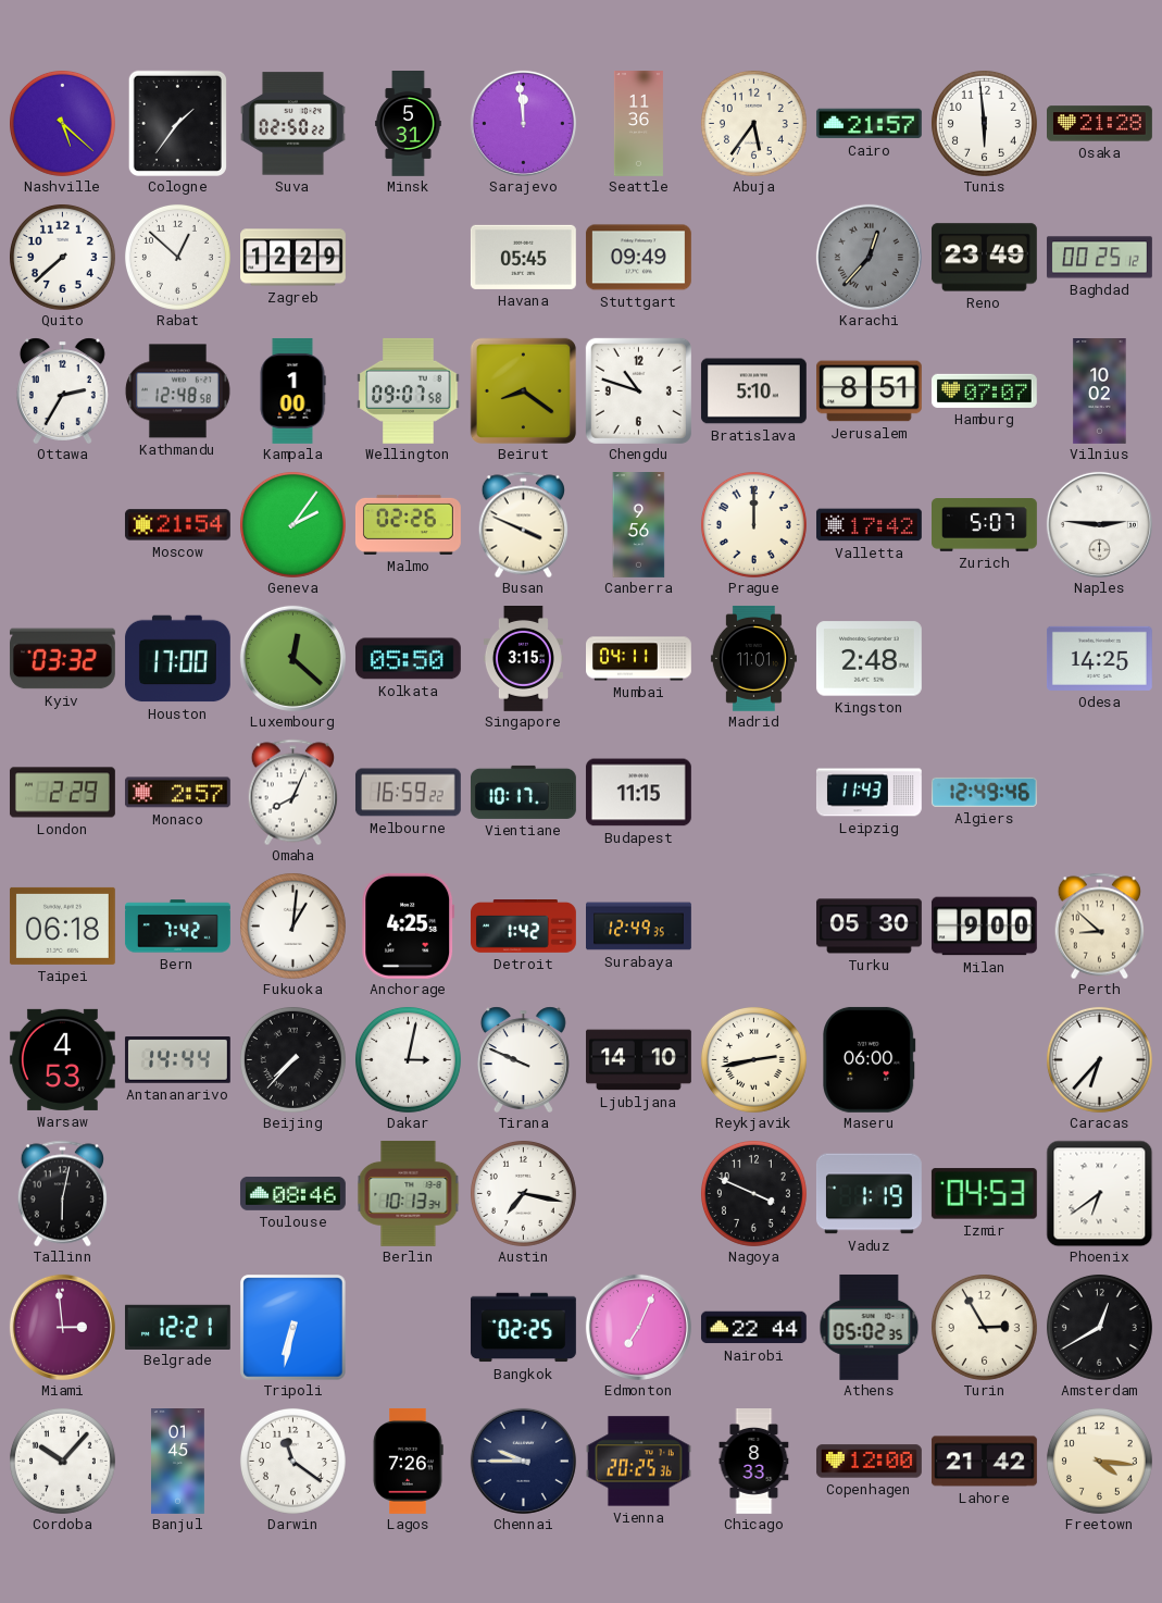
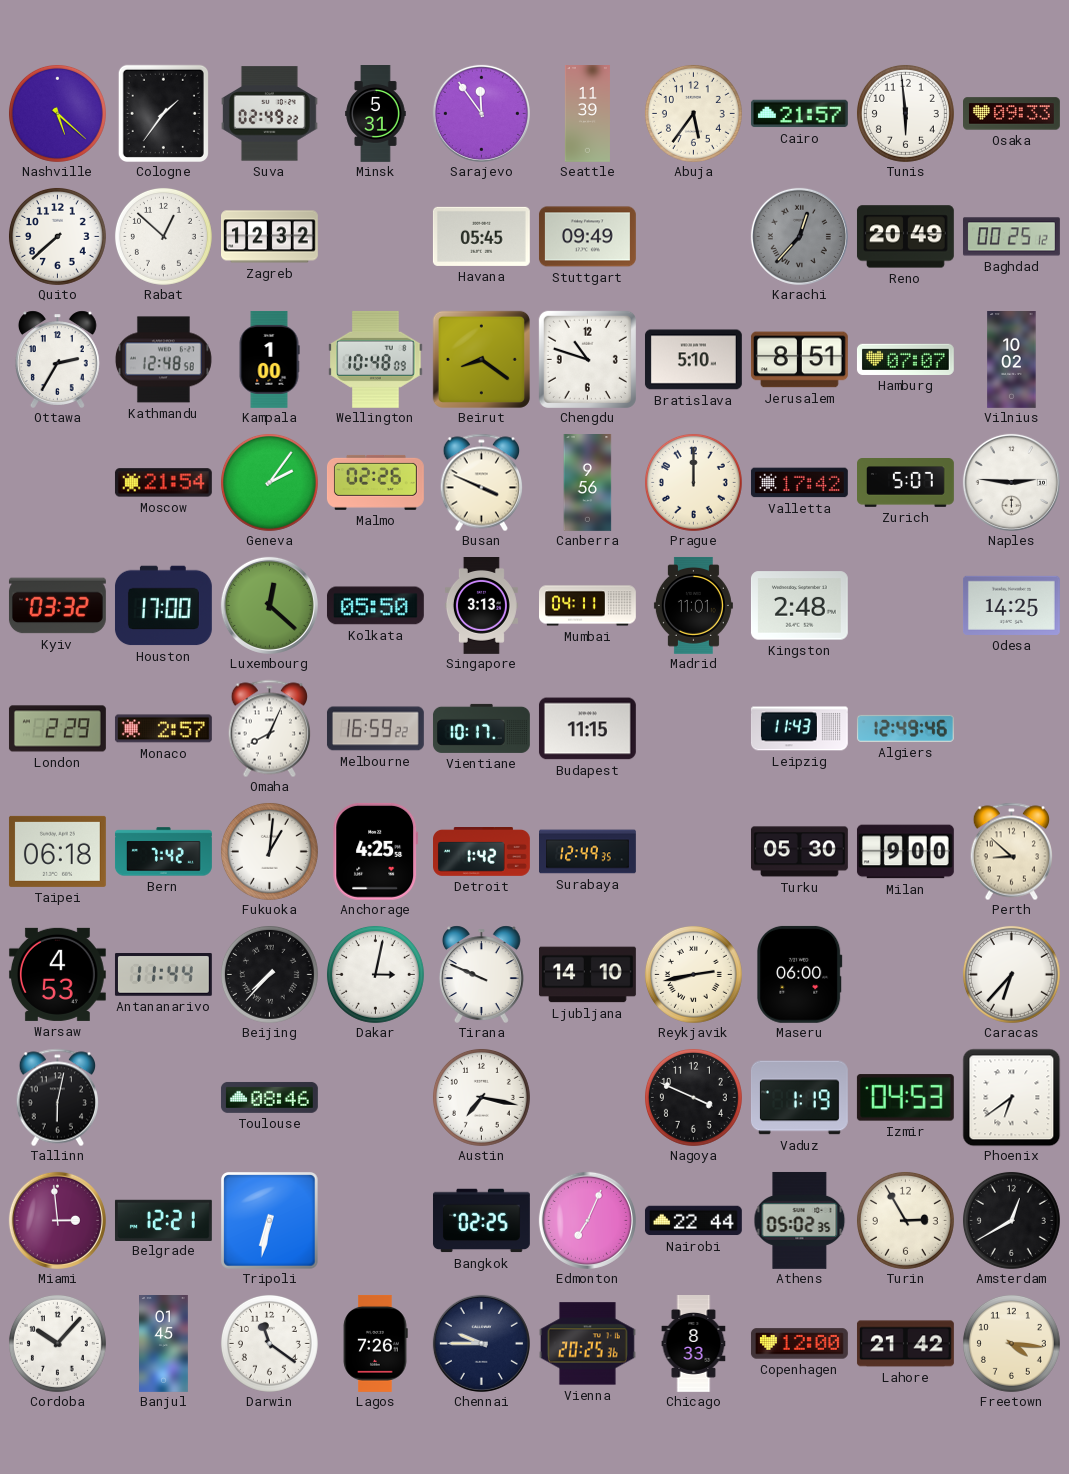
Suva: 02:50 -> 02:49
Sarajevo: 11:59 -> 11:54
Seattle: 11:36 -> 11:39
Osaka: 21:28 -> 09:33
Zagreb: 12:29 -> 12:32
Reno: 23:49 -> 20:49
Wellington: 09:07 -> 10:48
Singapore: 3:15 -> 3:13
Antananarivo: 14:44 -> 11:44
Berlin: 10:13 -> none
